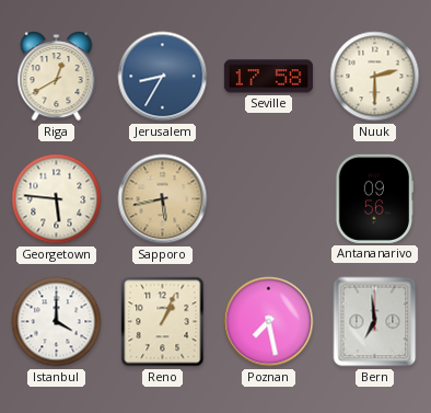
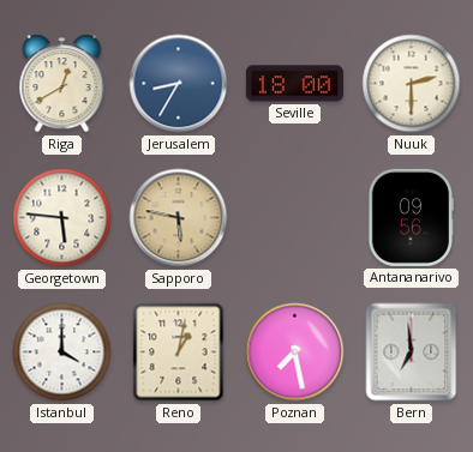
Seville: 17:58 -> 18:00
Sapporo: 5:43 -> 5:47
Reno: 1:04 -> 1:02
